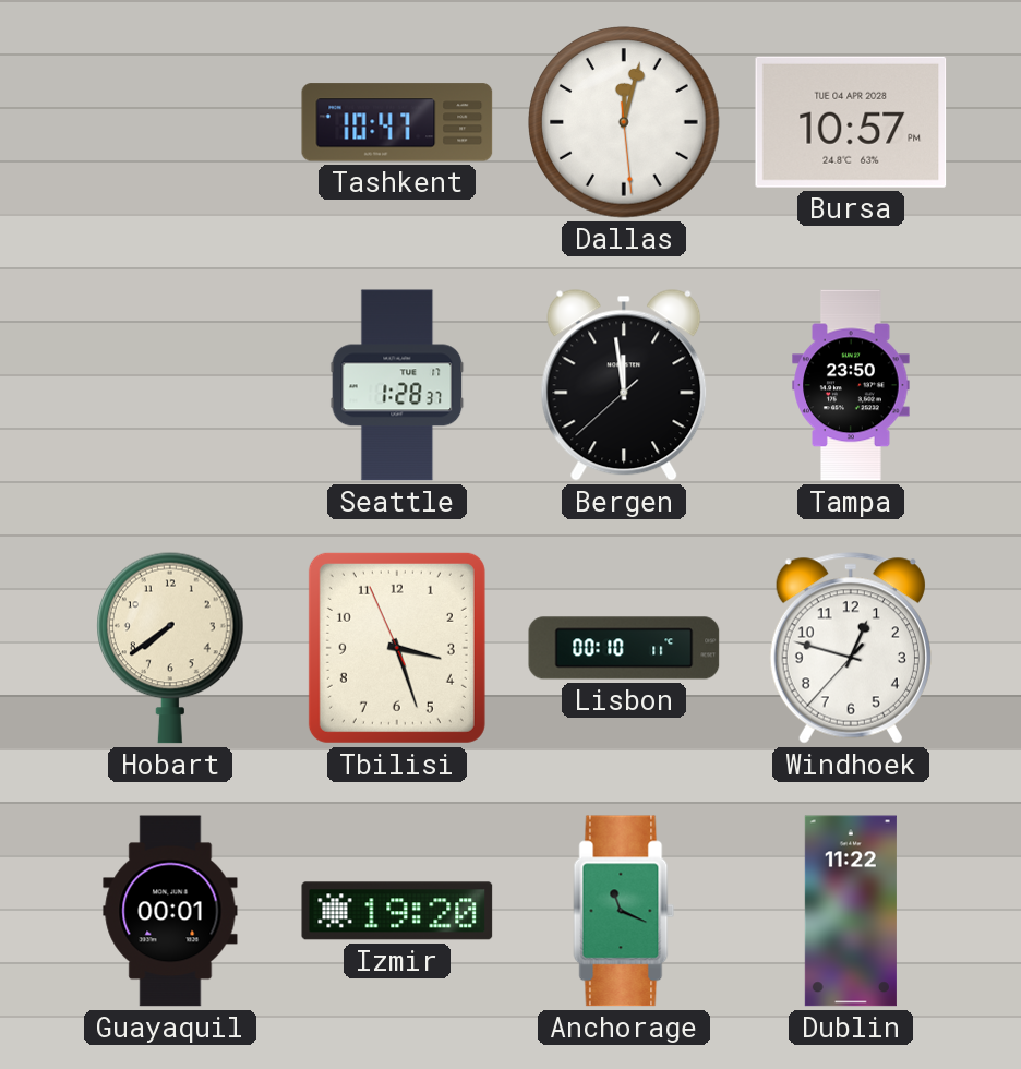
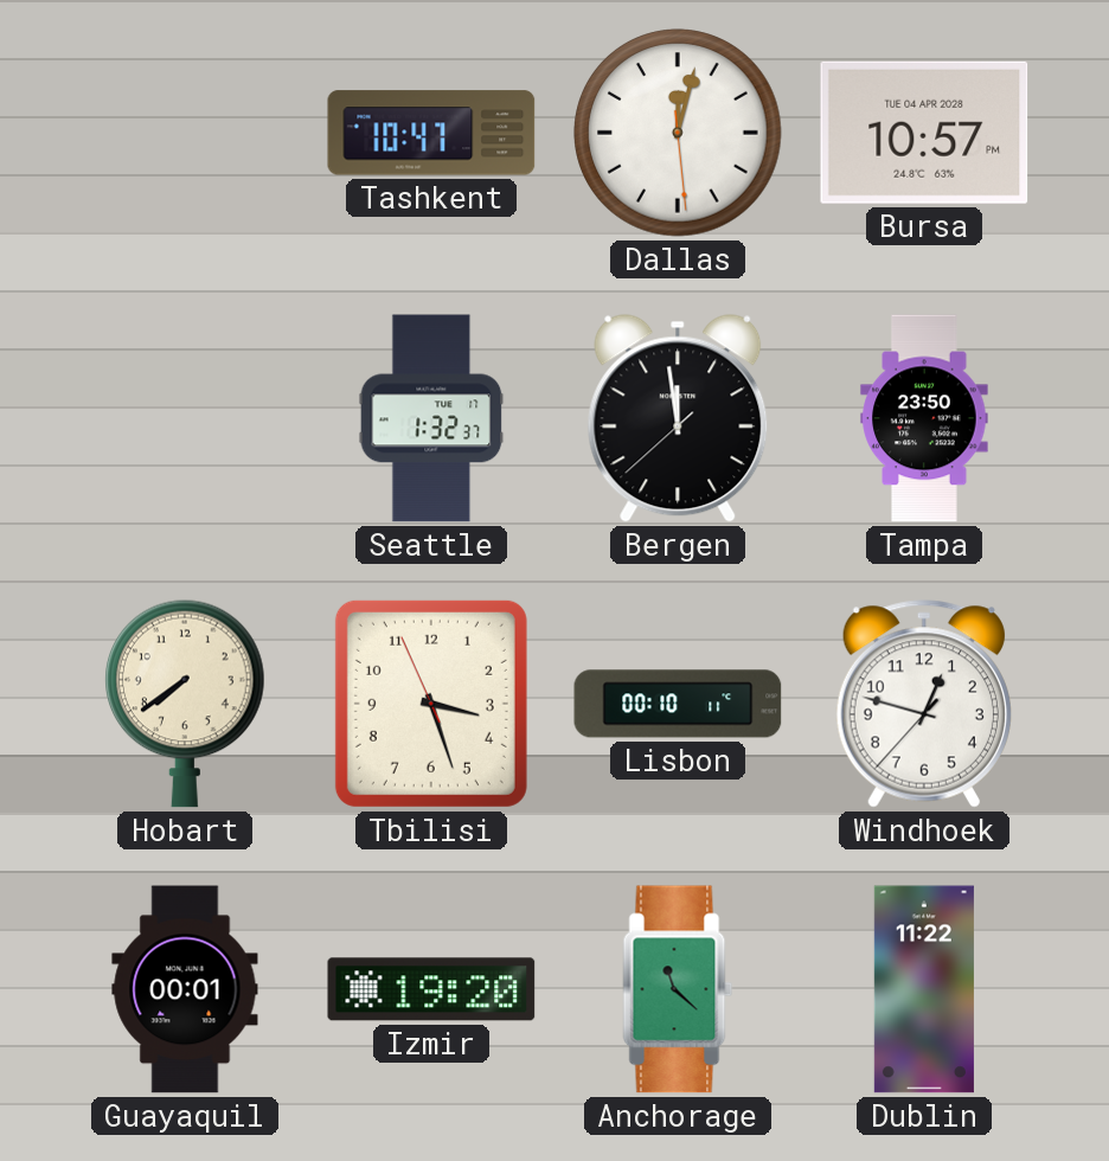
Seattle: 1:28 -> 1:32
Anchorage: 11:19 -> 11:22
